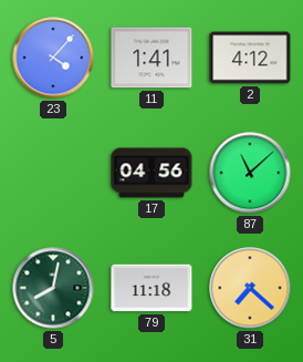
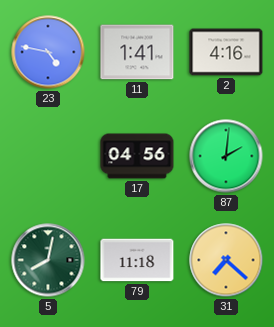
23: 4:07 -> 4:47
2: 4:12 -> 4:16
87: 11:08 -> 2:01
